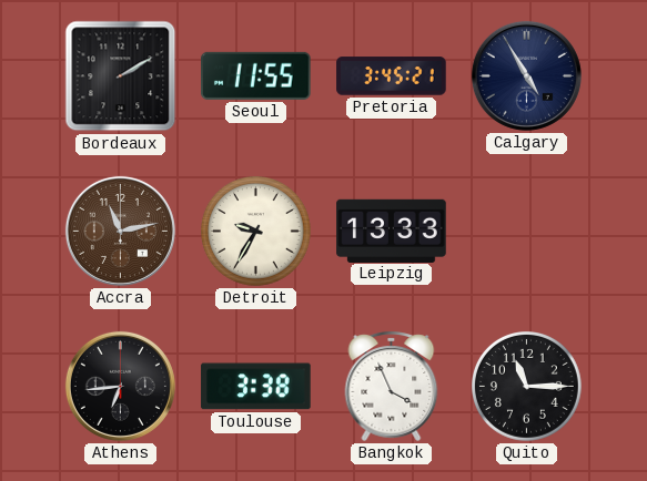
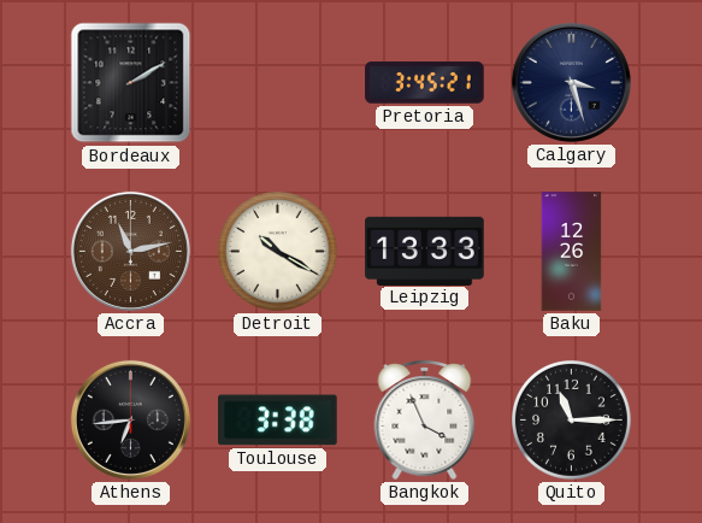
Seoul: 11:55 -> none
Calgary: 4:55 -> 3:27
Detroit: 9:35 -> 10:20
Baku: none -> 12:26
